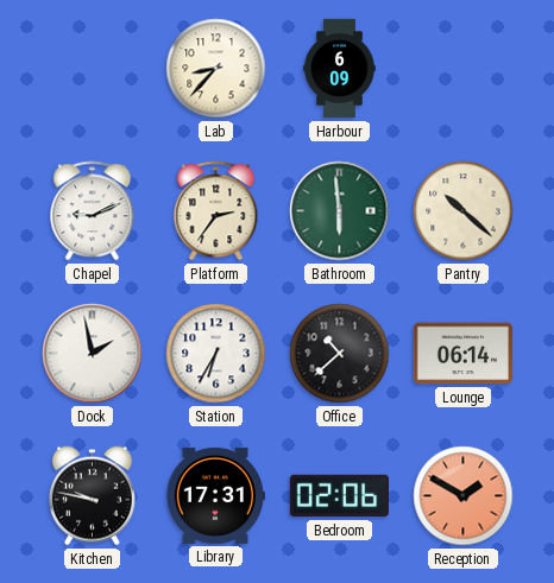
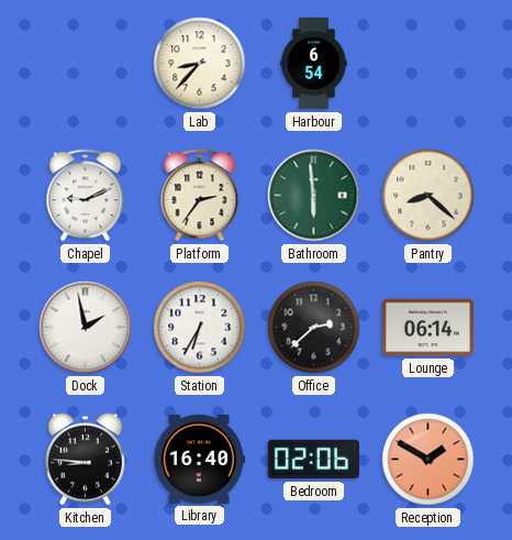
Harbour: 6:09 -> 6:54
Pantry: 10:22 -> 8:22
Office: 10:38 -> 2:38
Kitchen: 9:47 -> 8:46
Library: 17:31 -> 16:40
